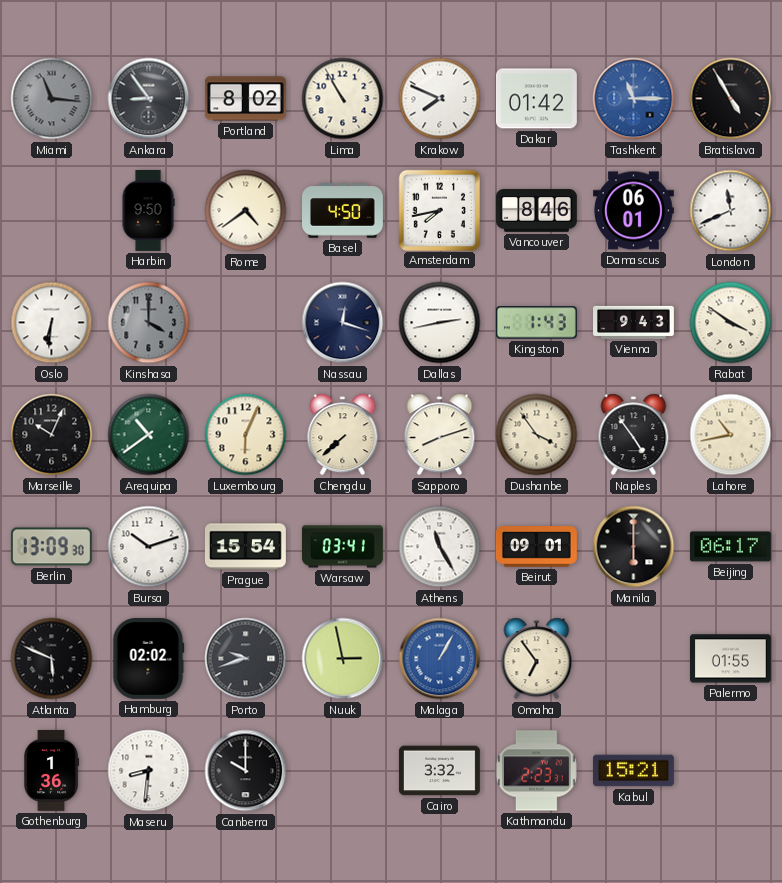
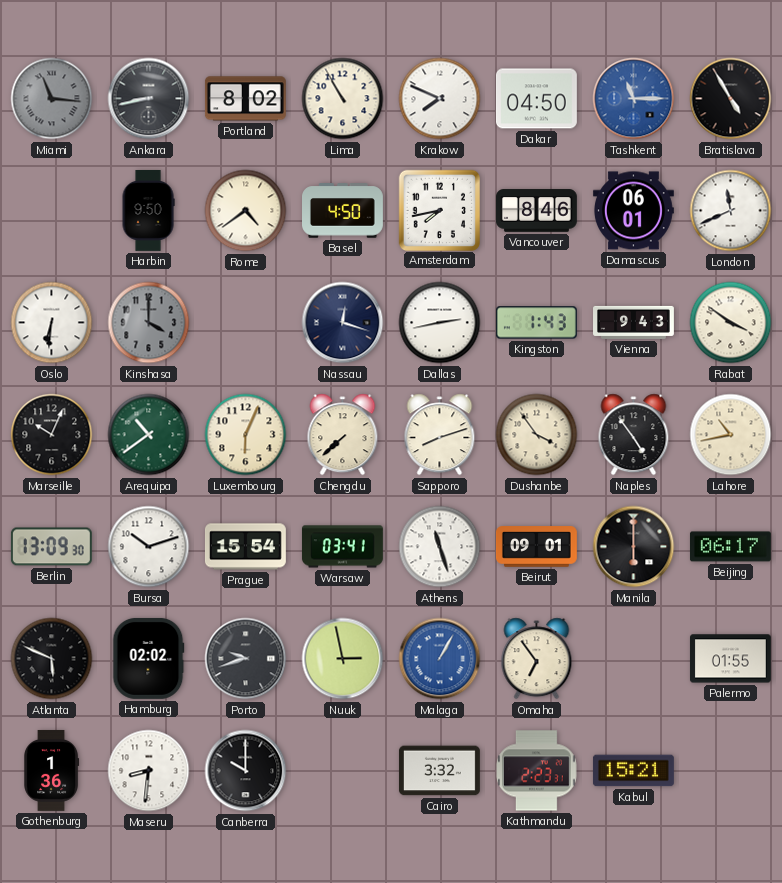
Ankara: 8:54 -> 8:43
Dakar: 01:42 -> 04:50
Athens: 11:25 -> 11:27
